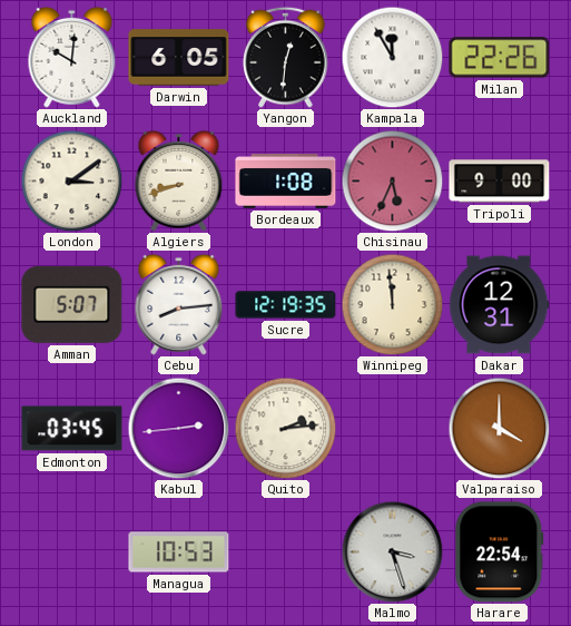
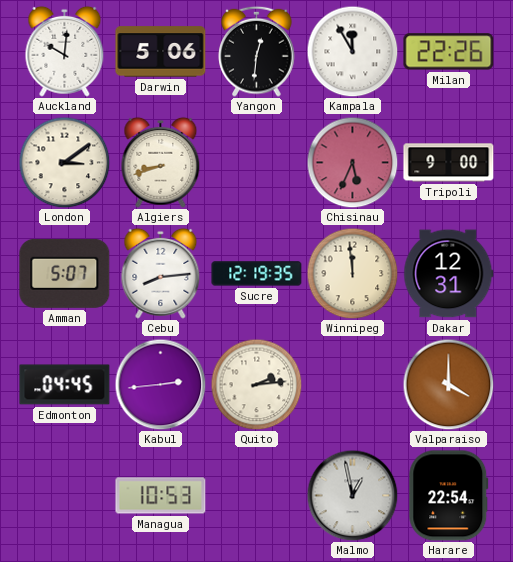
Darwin: 6:05 -> 5:06
Bordeaux: 1:08 -> none
Edmonton: 03:45 -> 04:45
Malmo: 3:27 -> 12:58
